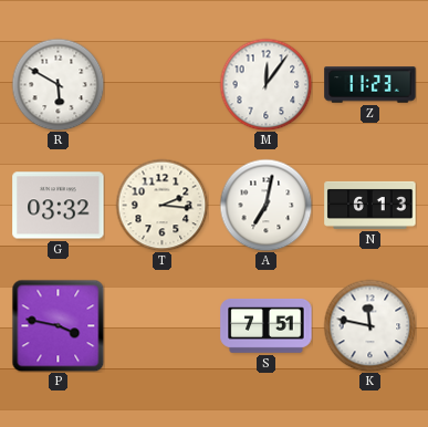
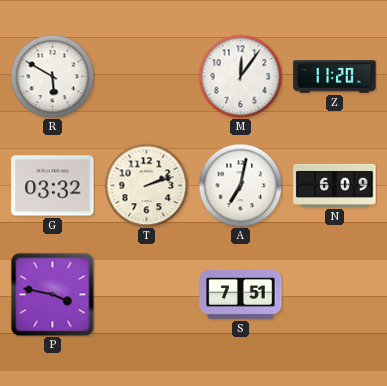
Z: 11:23 -> 11:20
T: 2:16 -> 2:12
N: 6:13 -> 6:09
K: 11:47 -> none
